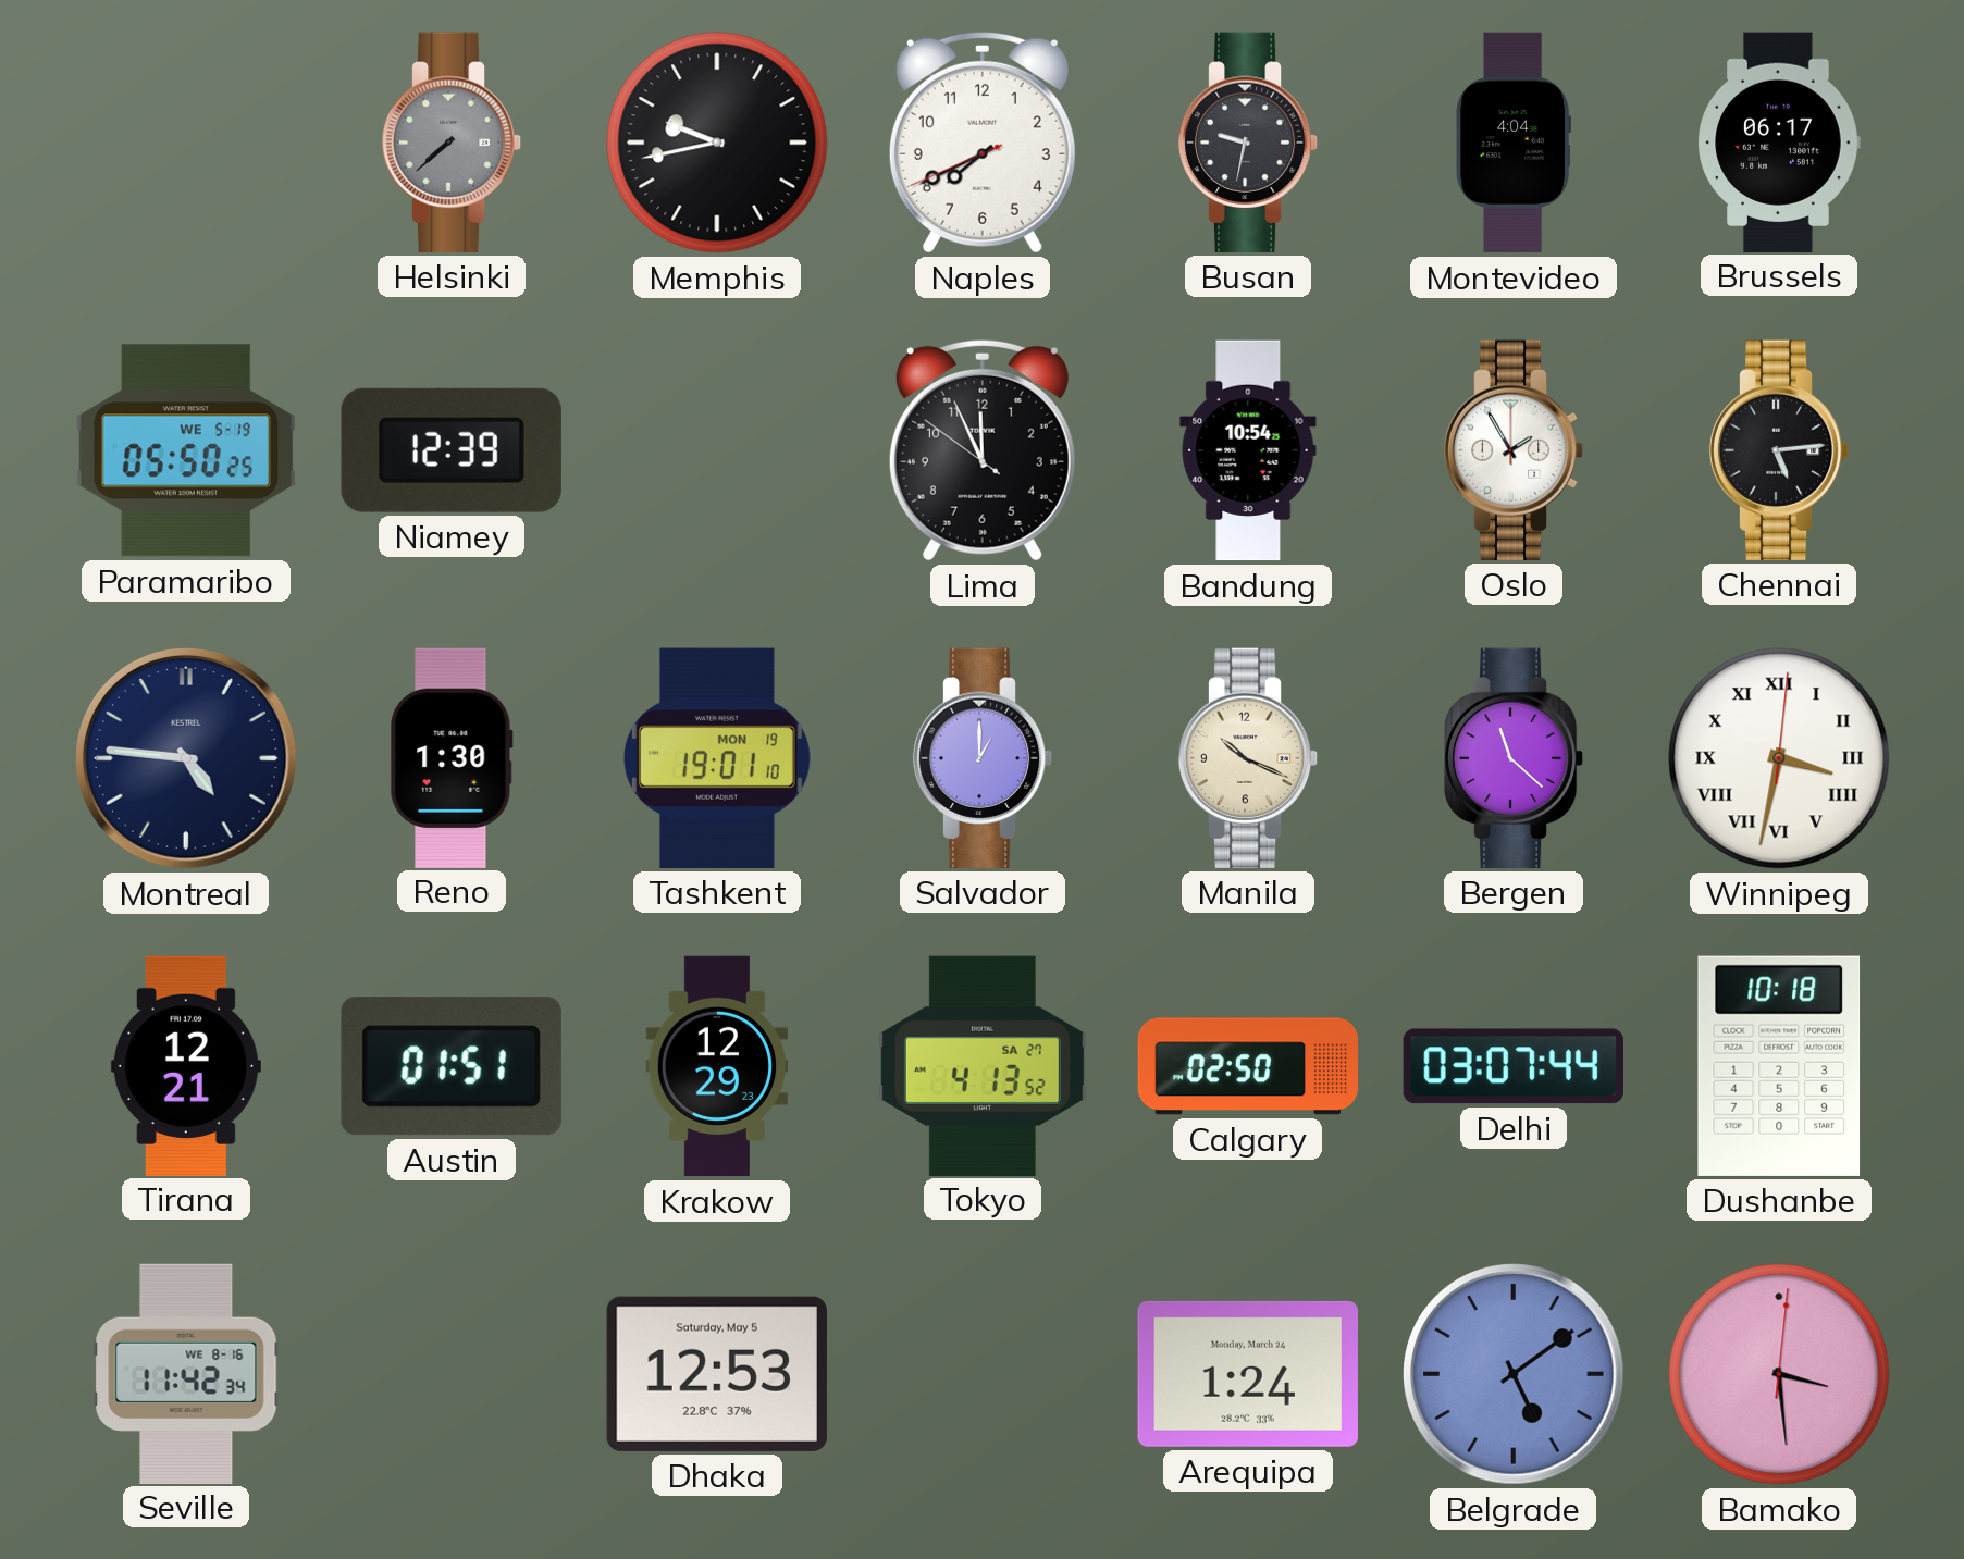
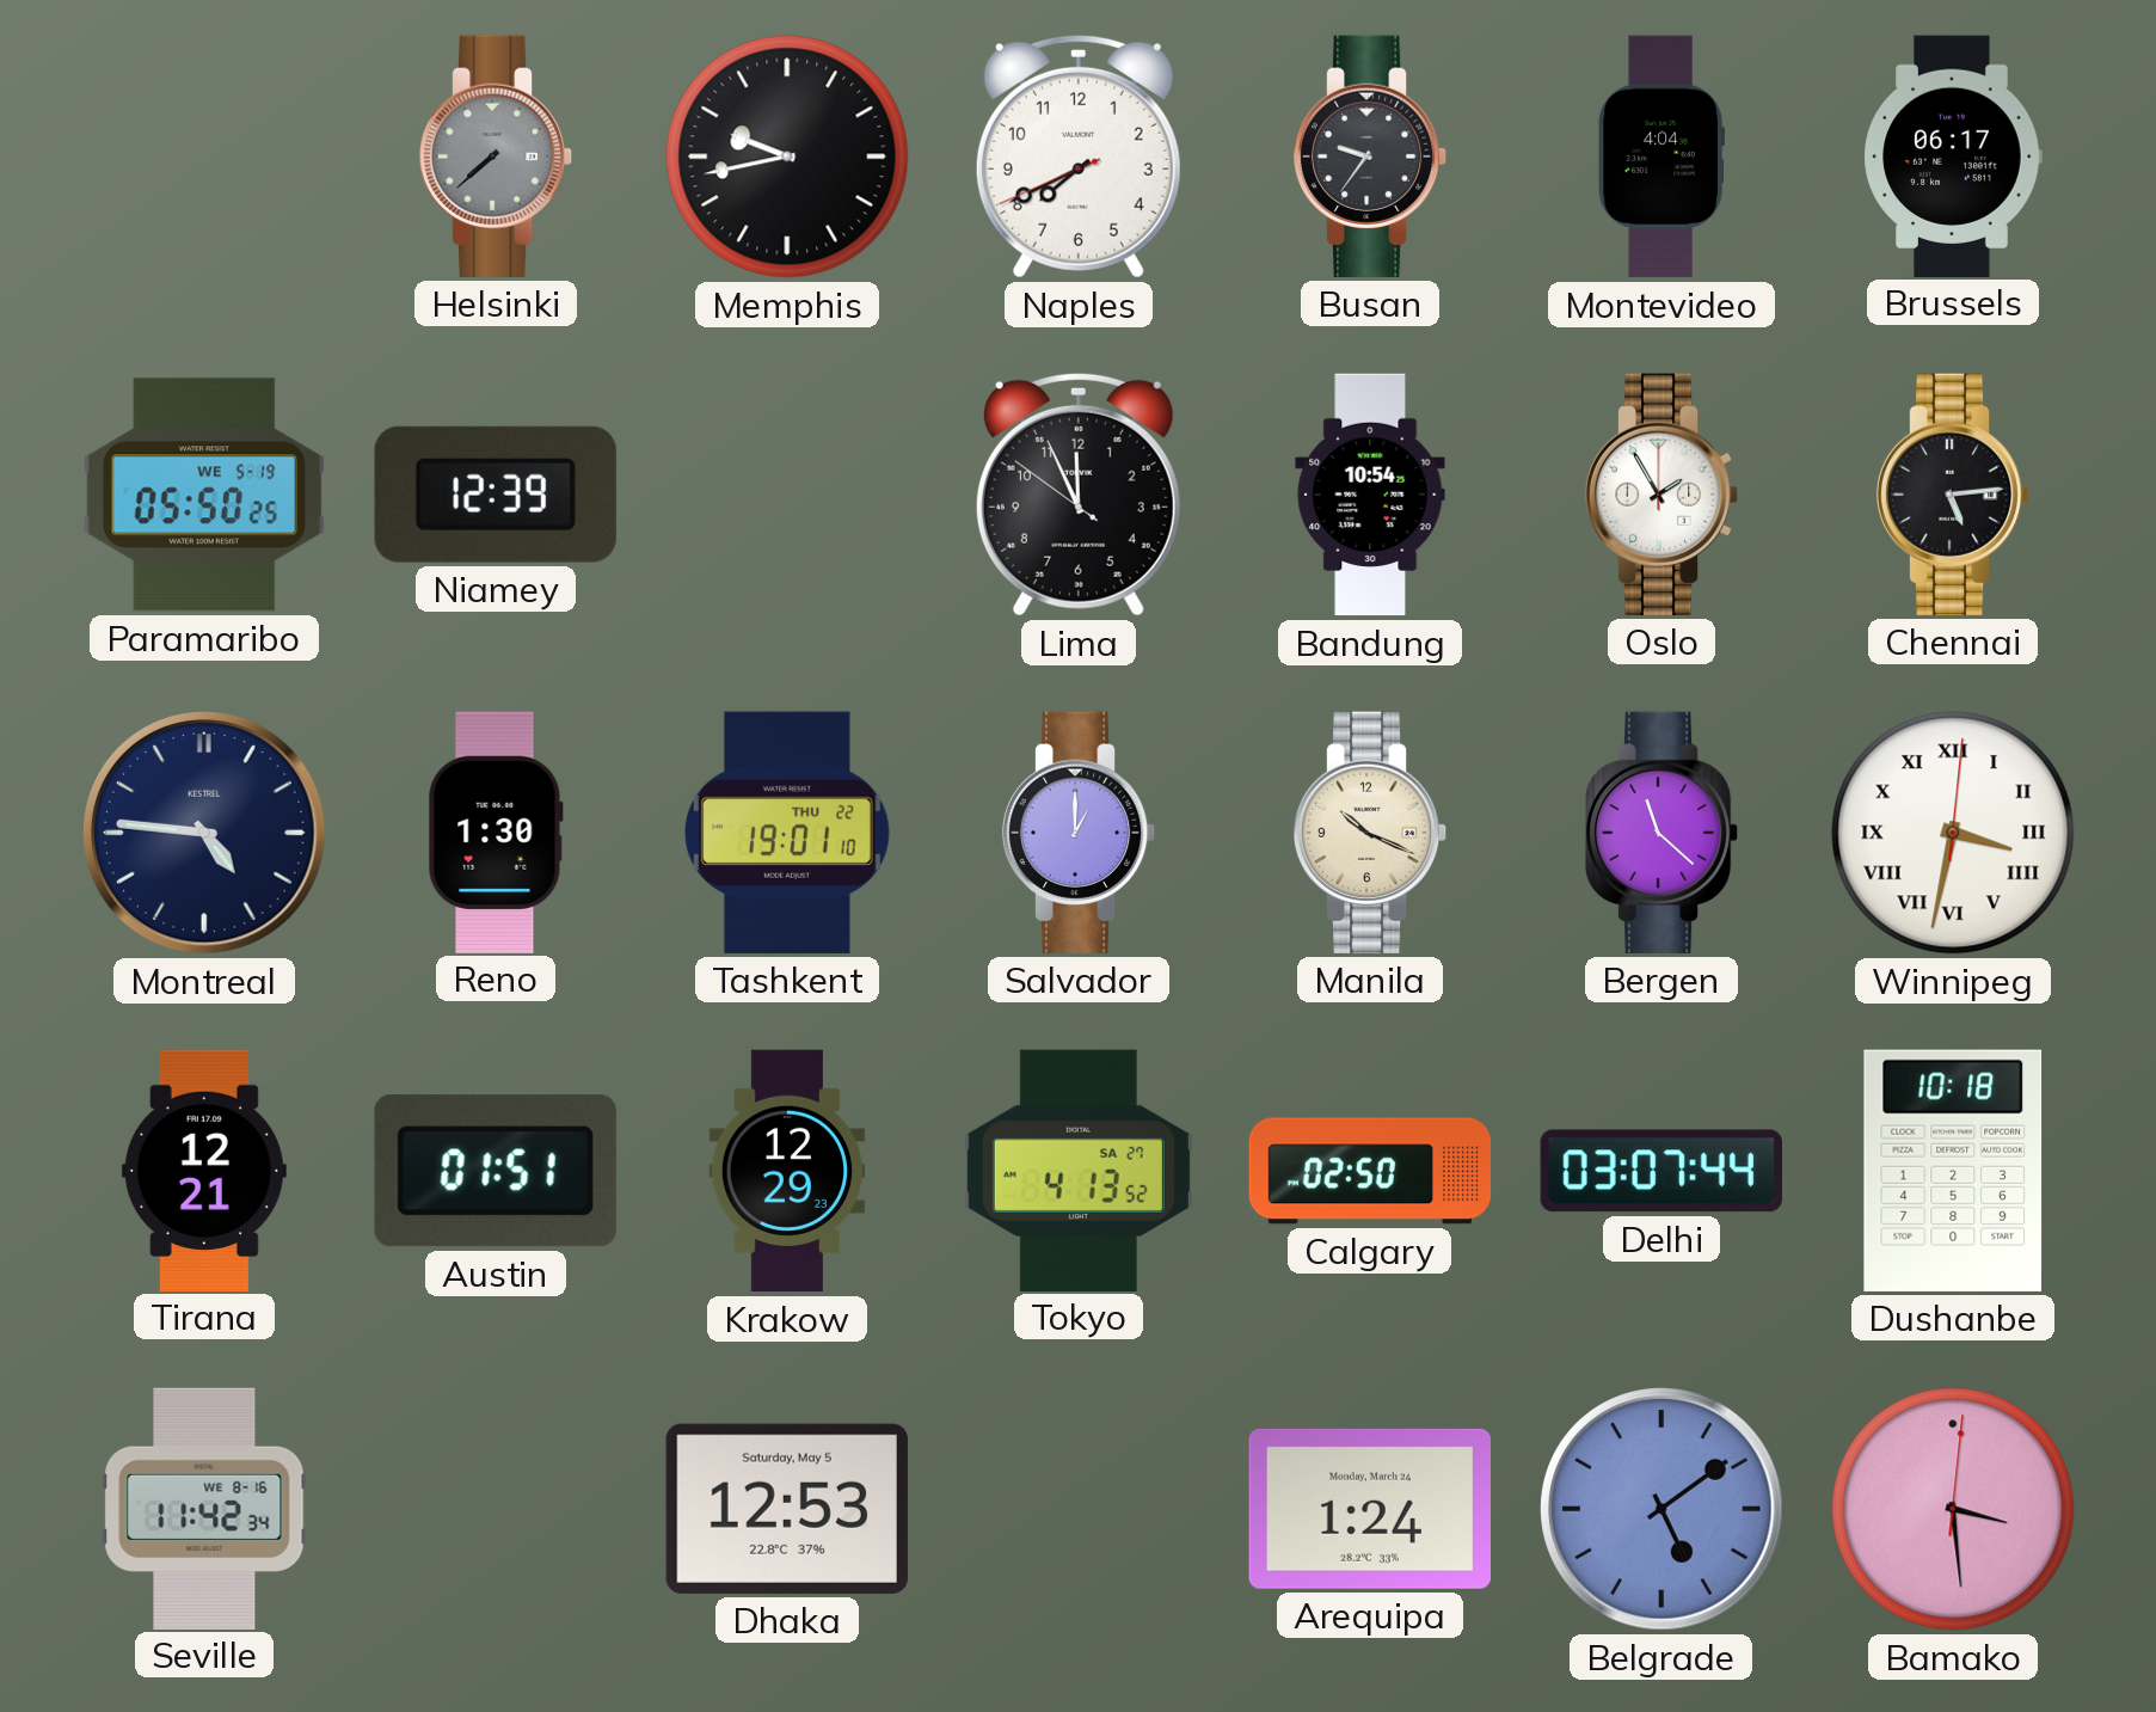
Busan: 9:32 -> 9:36
Tashkent date: MON 19 -> THU 22
